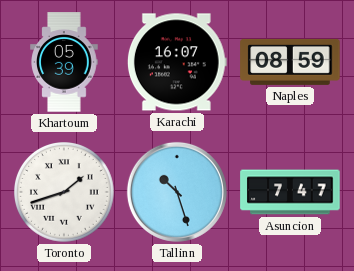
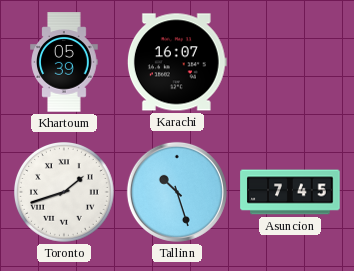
Naples: 08:59 -> none
Asuncion: 7:47 -> 7:45
